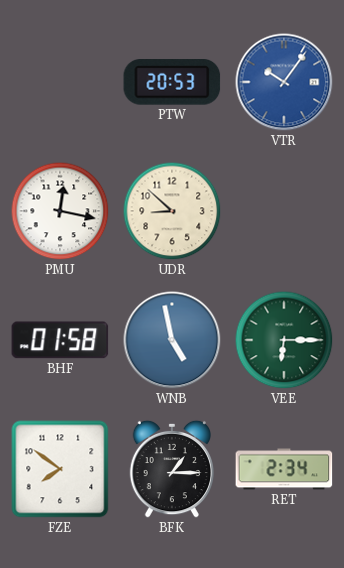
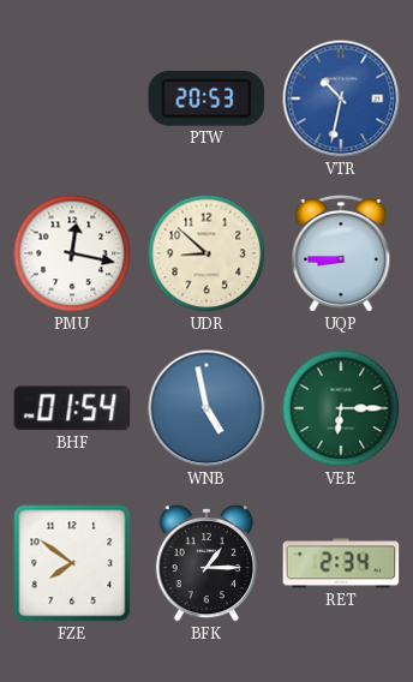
VTR: 10:06 -> 10:32
UQP: none -> 8:45
BHF: 01:58 -> 01:54
